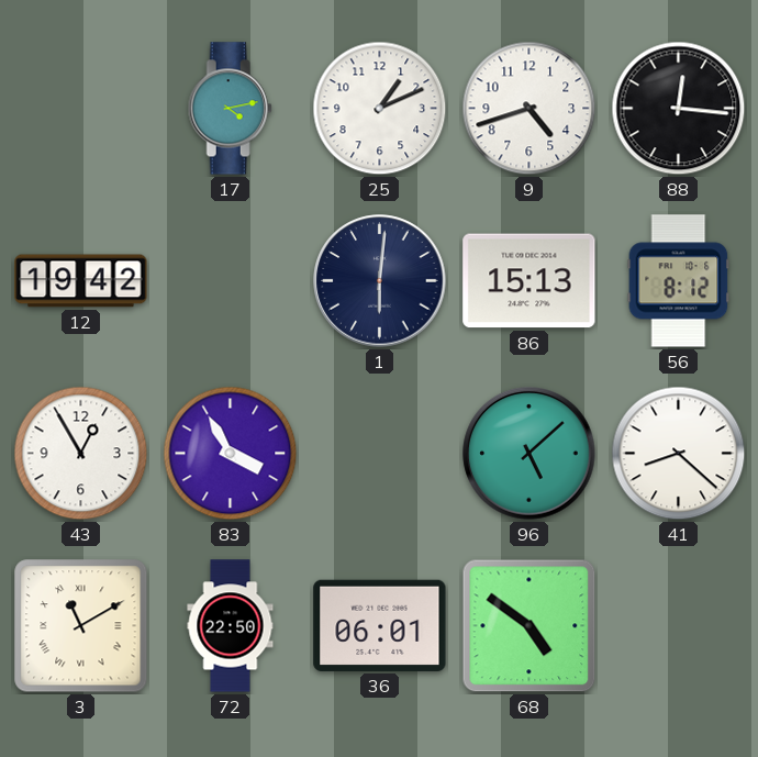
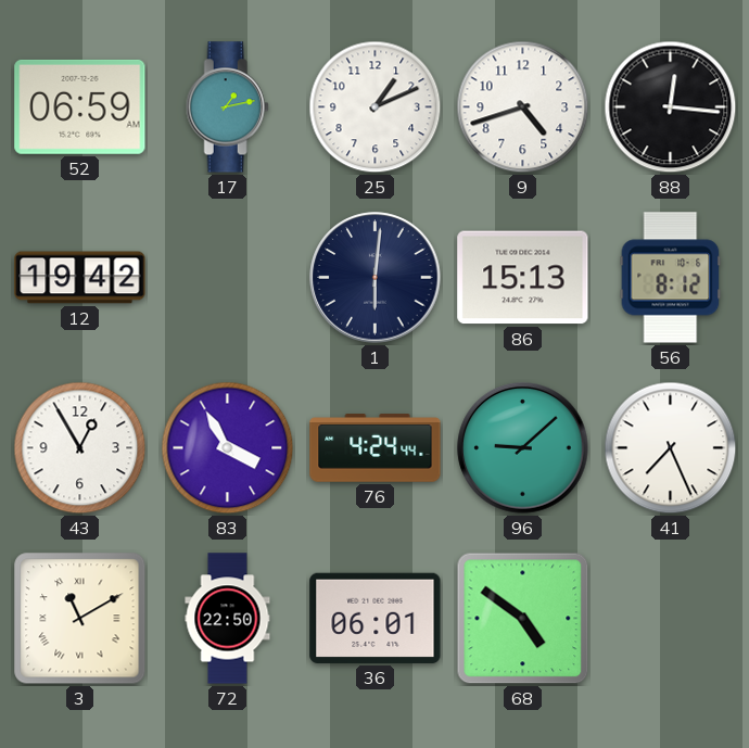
52: none -> 06:59
17: 4:13 -> 1:13
76: none -> 4:24
96: 5:08 -> 9:08
41: 8:22 -> 7:26
